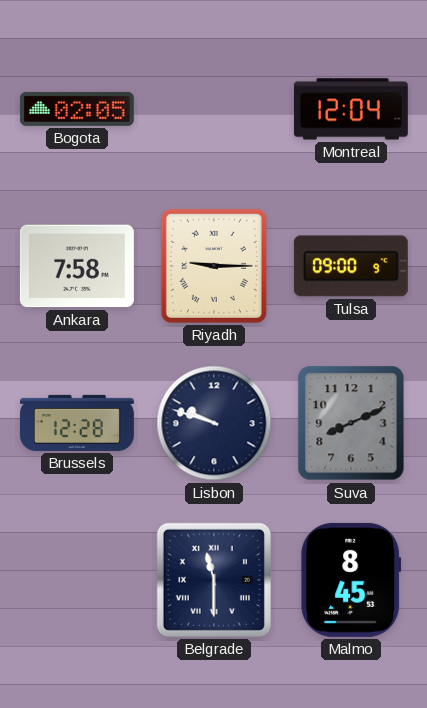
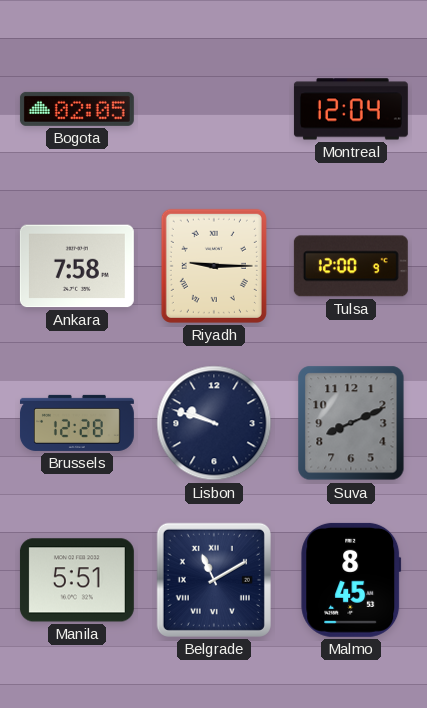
Tulsa: 09:00 -> 12:00
Manila: none -> 5:51
Belgrade: 11:30 -> 11:10
